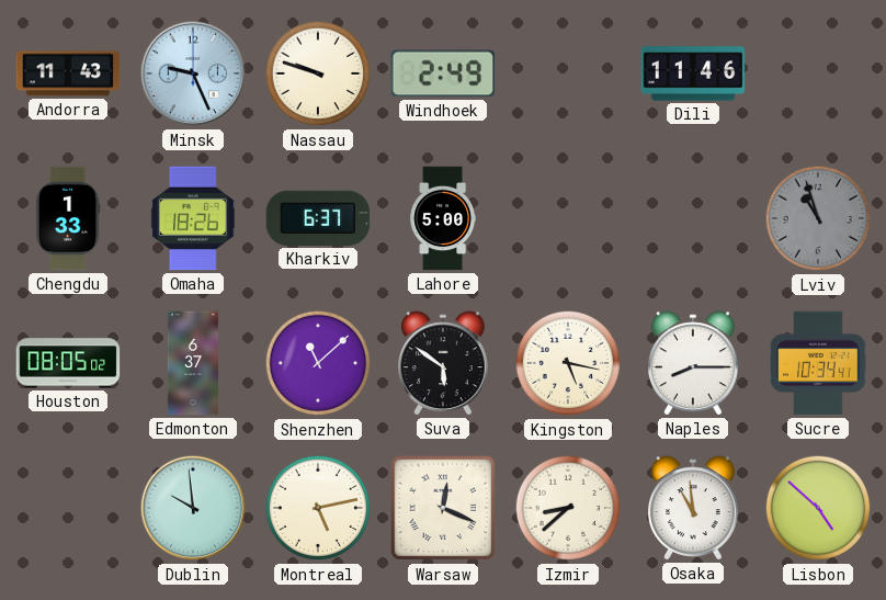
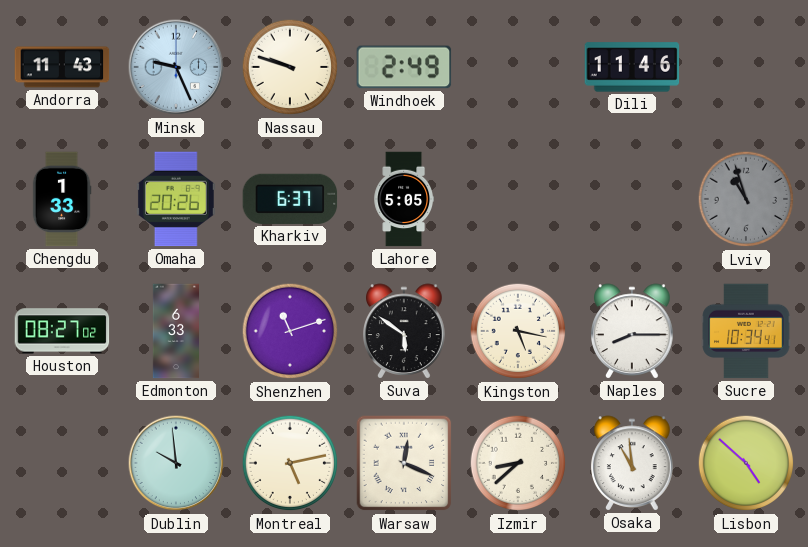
Omaha: 18:26 -> 20:26
Lahore: 5:00 -> 5:05
Houston: 08:05 -> 08:27
Edmonton: 6:37 -> 6:33
Shenzhen: 11:08 -> 11:12
